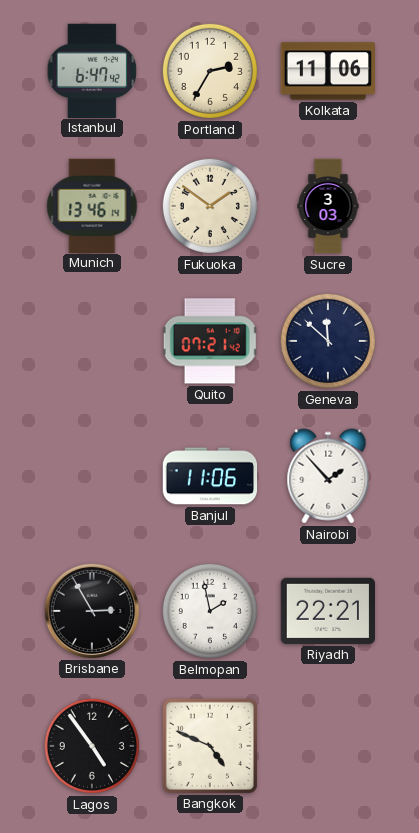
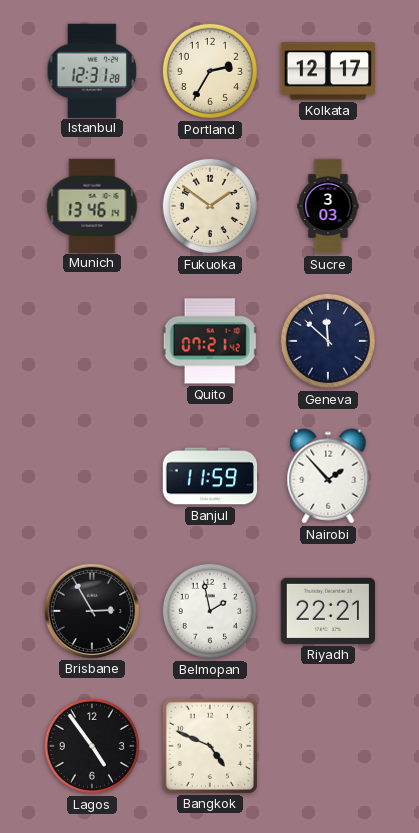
Istanbul: 6:47 -> 12:31
Kolkata: 11:06 -> 12:17
Banjul: 11:06 -> 11:59
